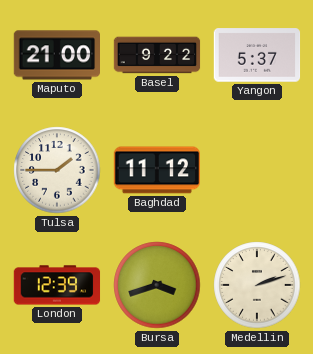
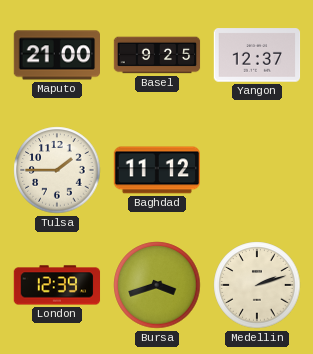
Basel: 9:22 -> 9:25
Yangon: 5:37 -> 12:37
